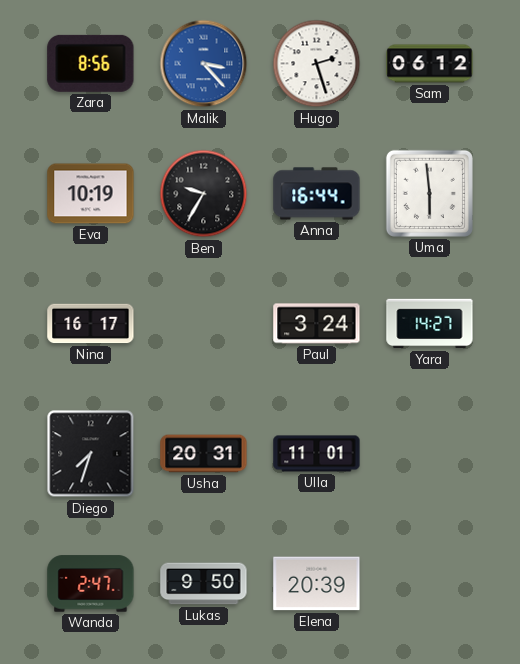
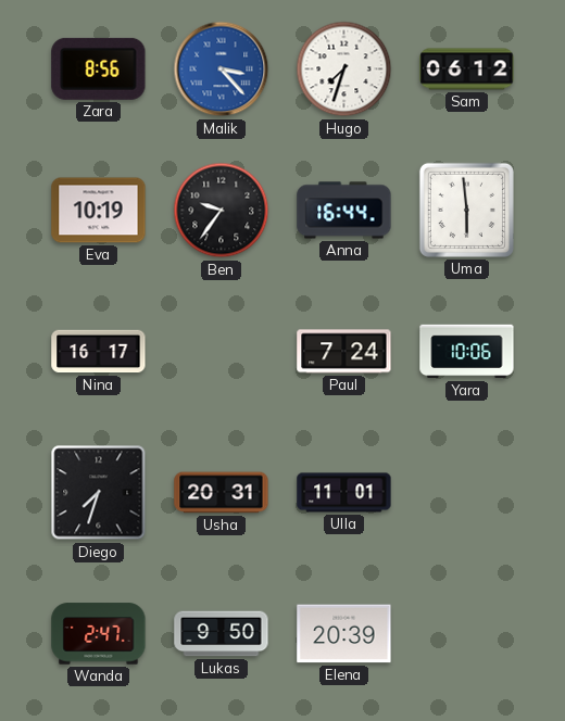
Hugo: 2:27 -> 7:33
Ben: 9:35 -> 9:36
Paul: 3:24 -> 7:24
Yara: 14:27 -> 10:06
